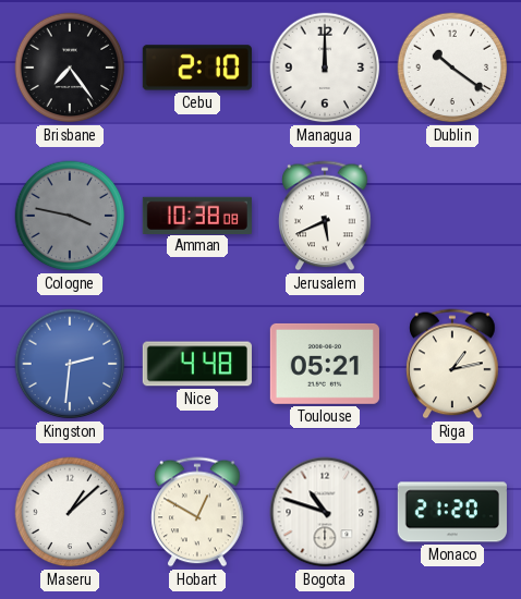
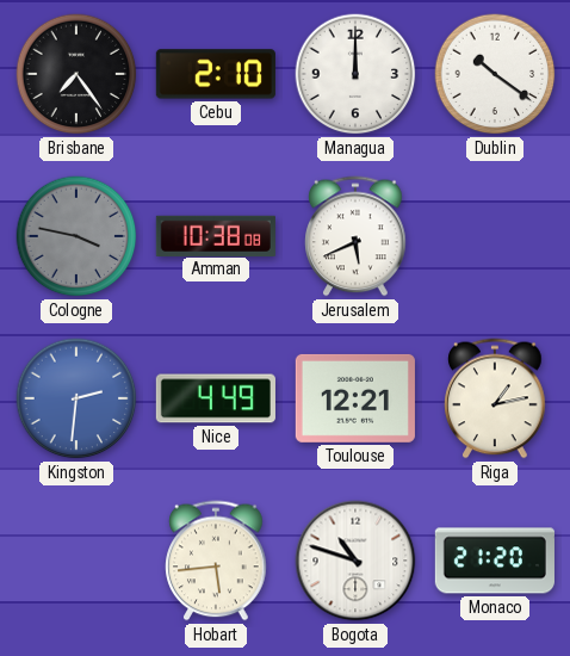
Nice: 4:48 -> 4:49
Toulouse: 05:21 -> 12:21
Maseru: 1:08 -> none
Hobart: 12:50 -> 5:44
